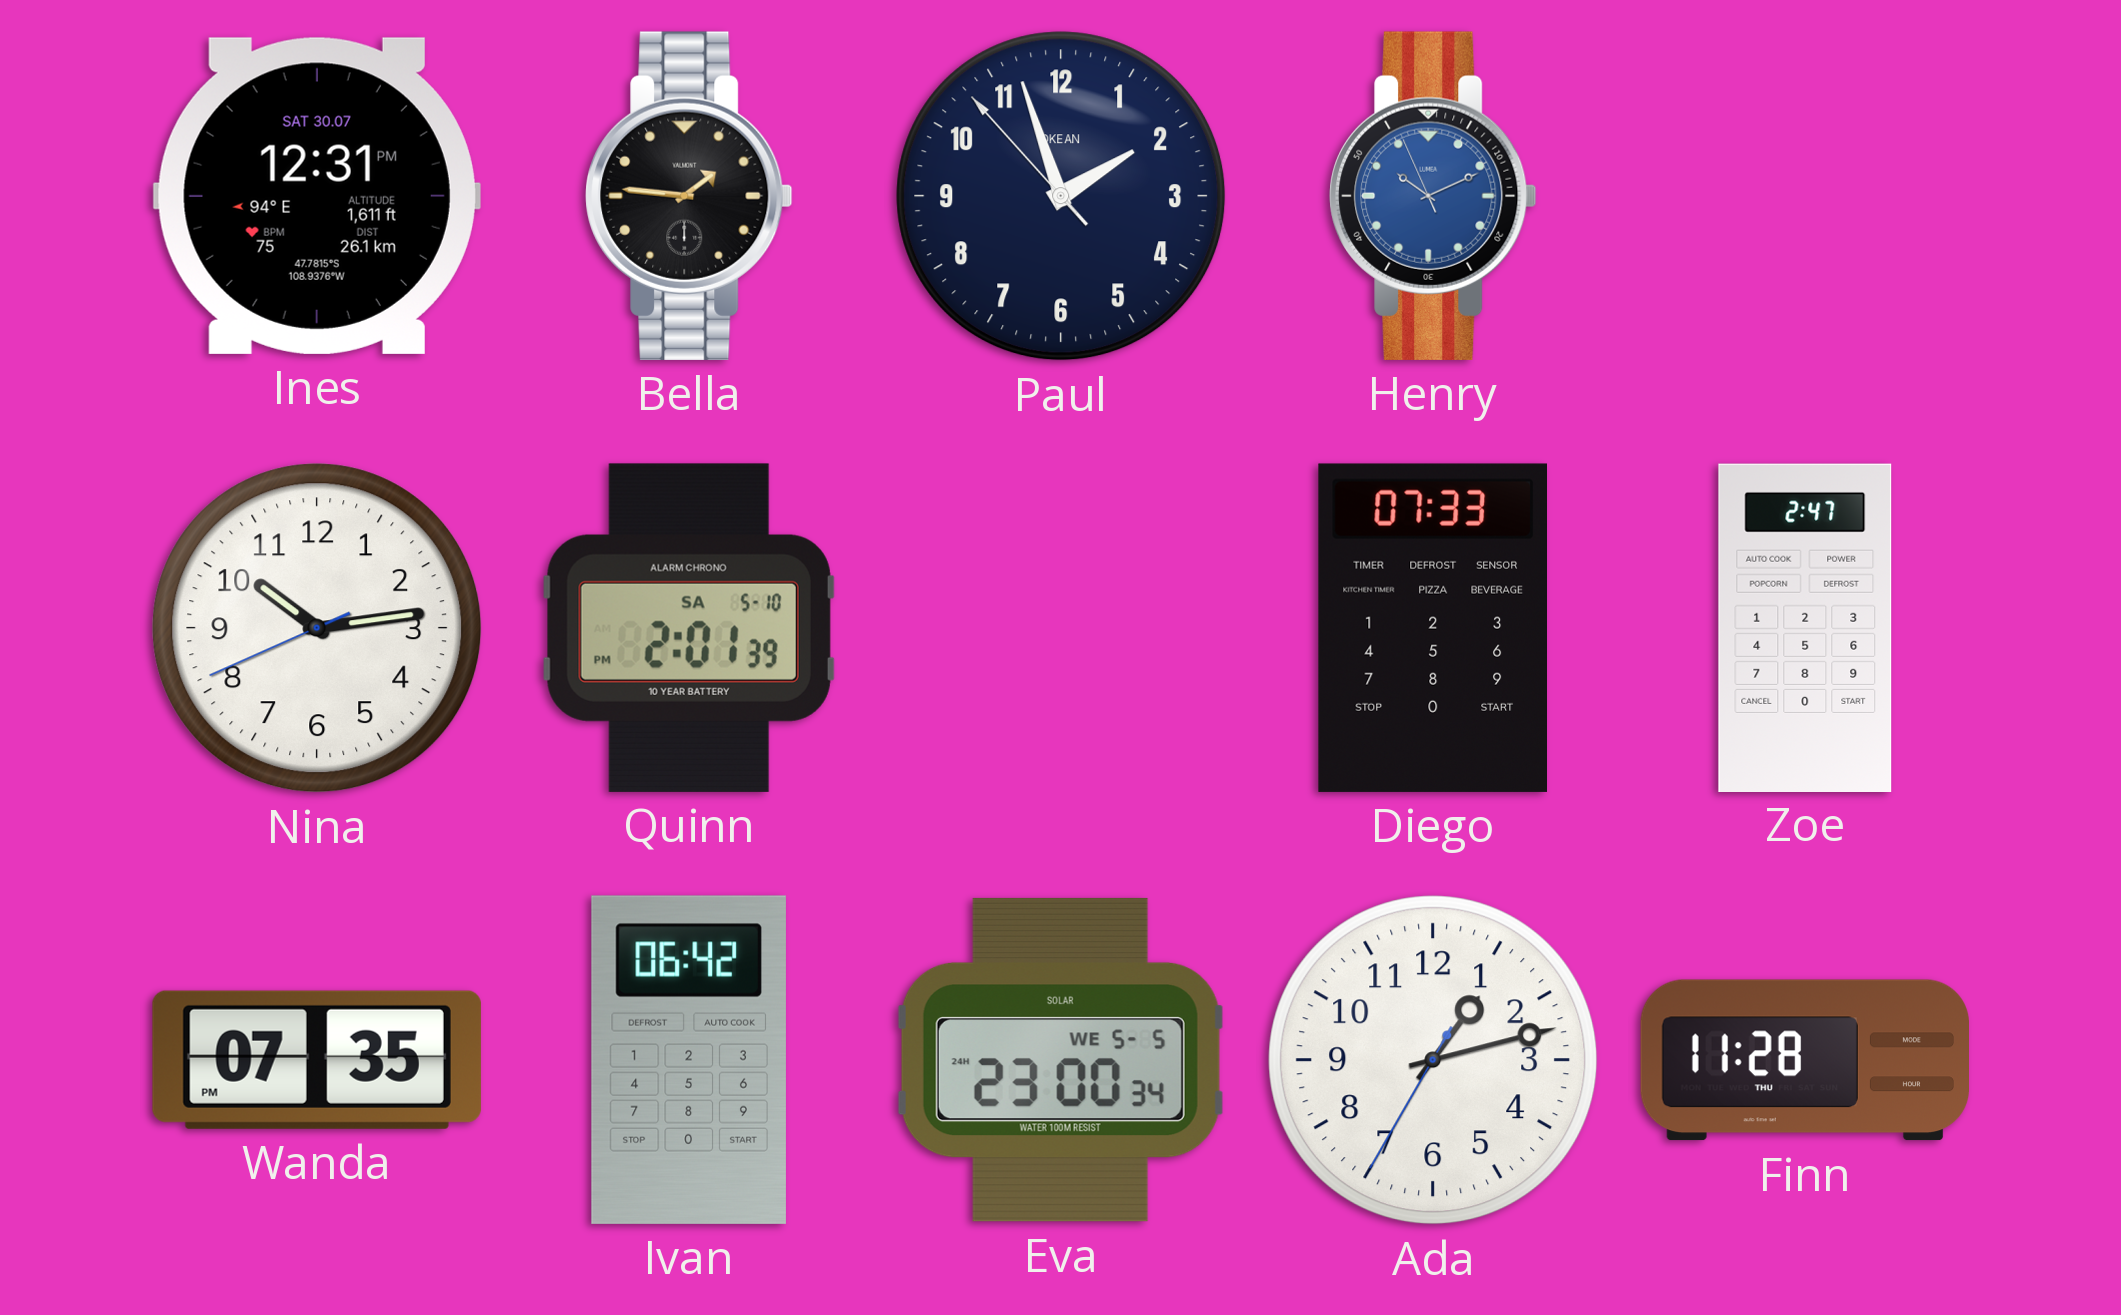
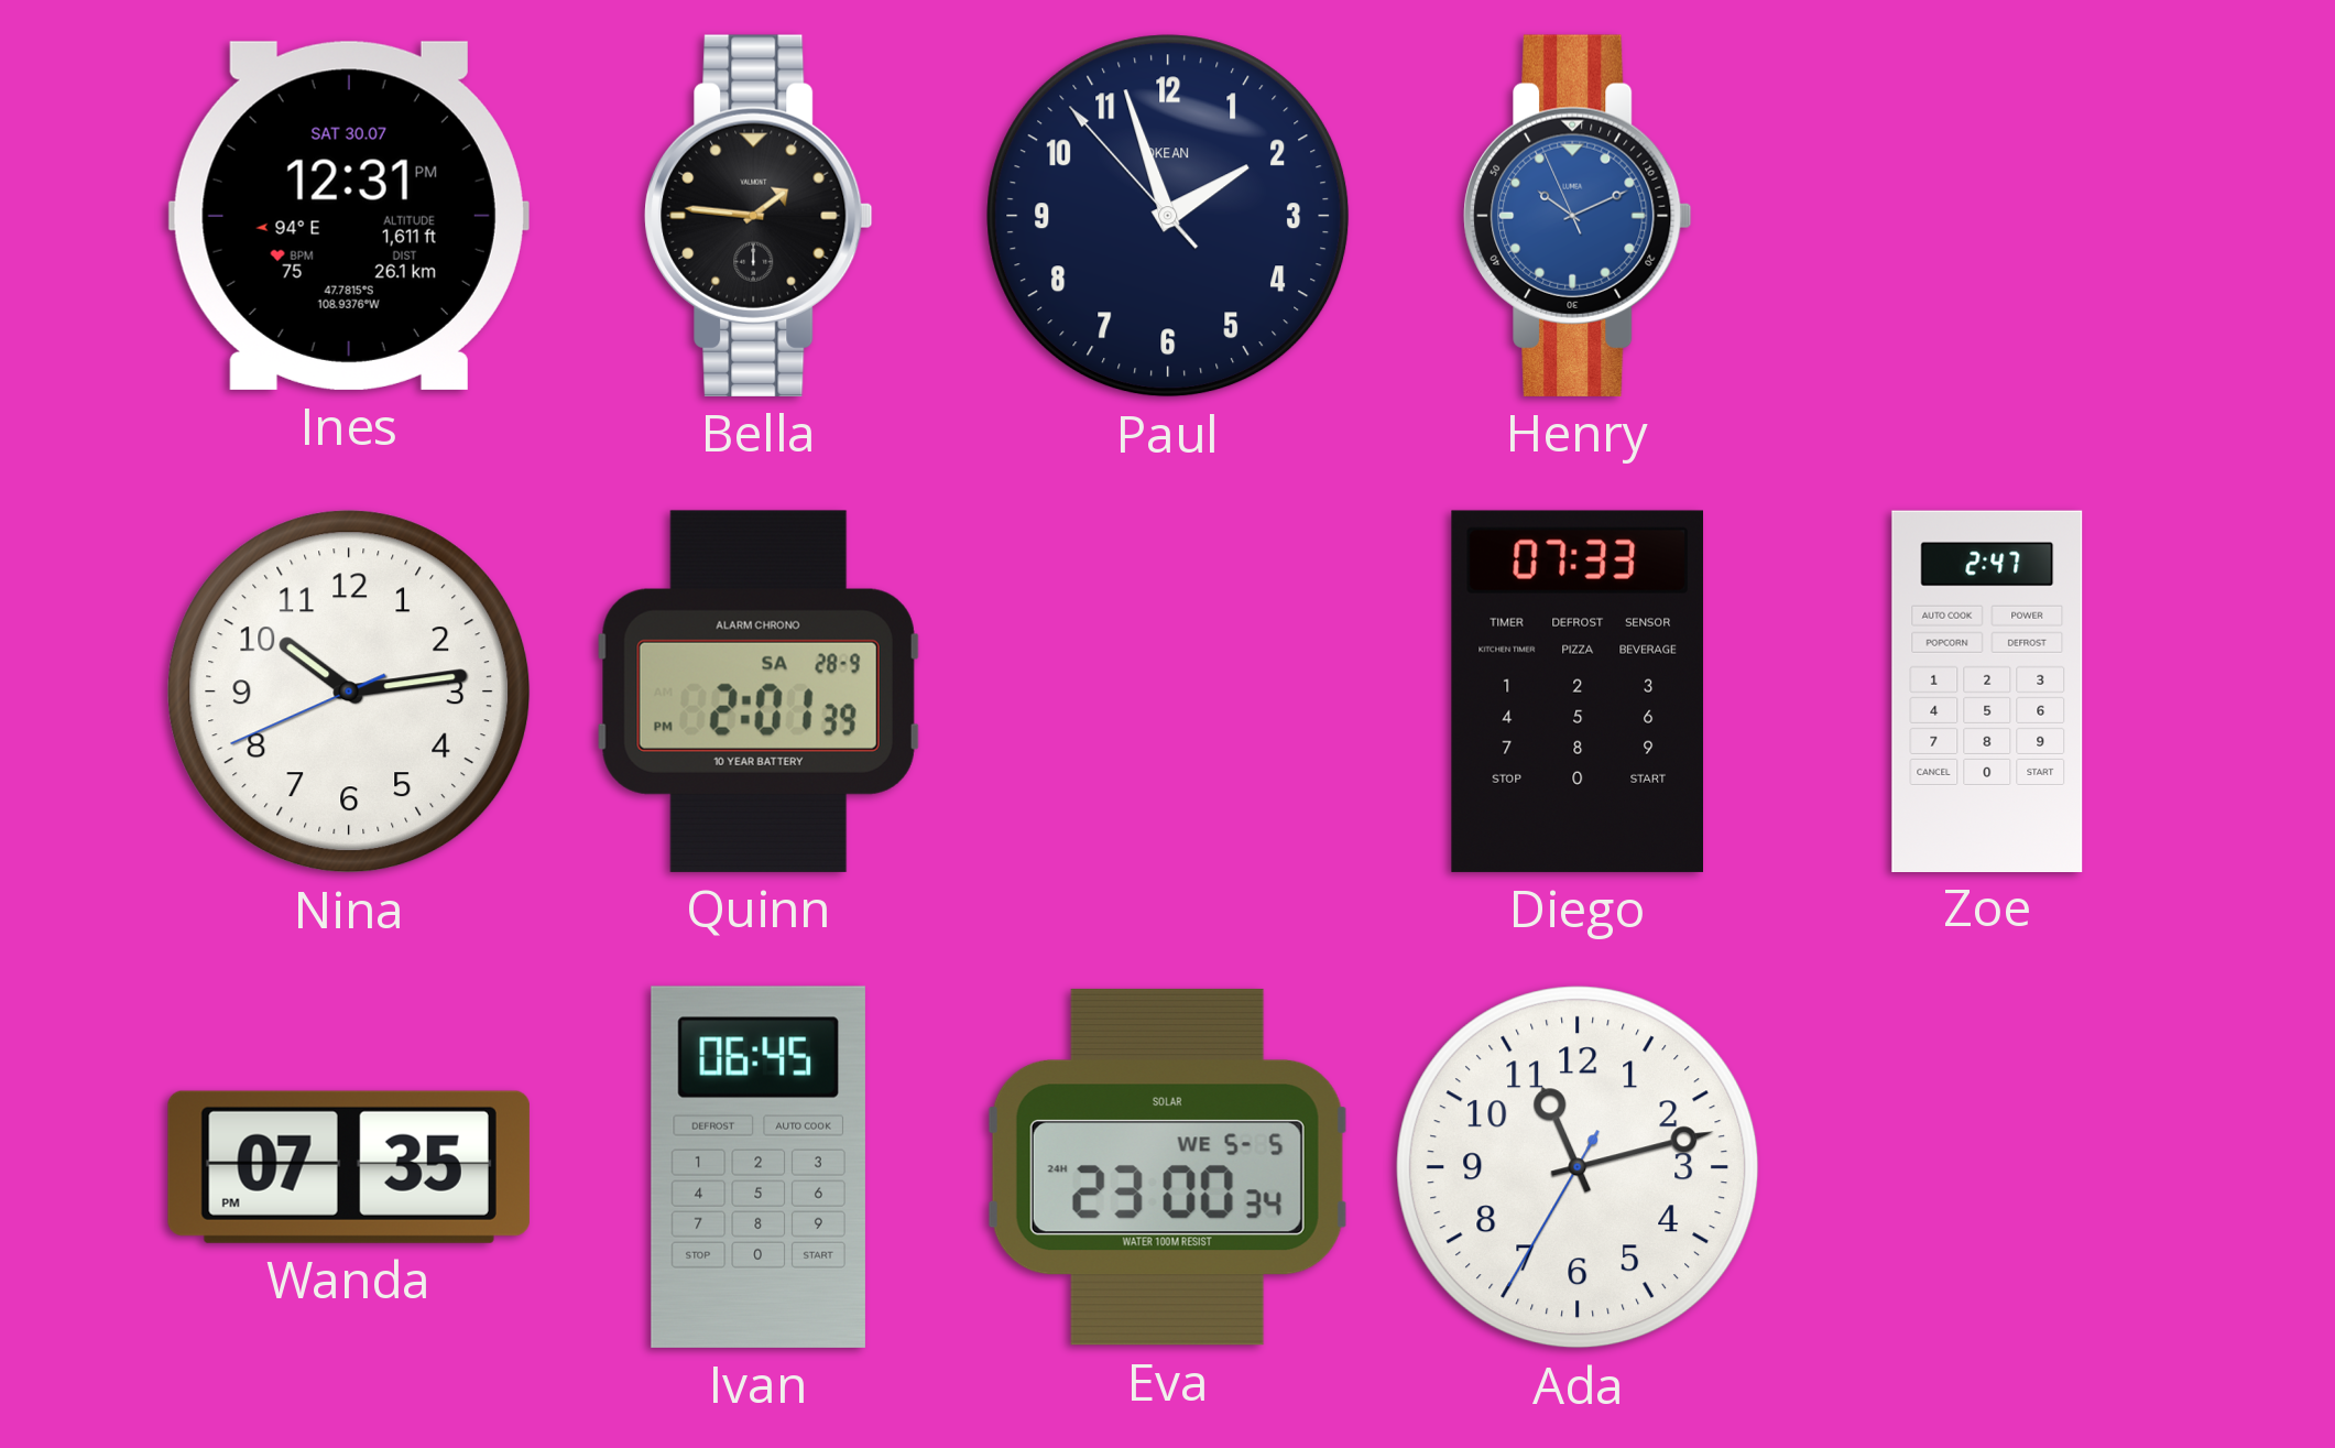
Quinn date: SA 5-10 -> SA 28-9
Ivan: 06:42 -> 06:45
Ada: 1:12 -> 11:12
Finn: 11:28 -> none
